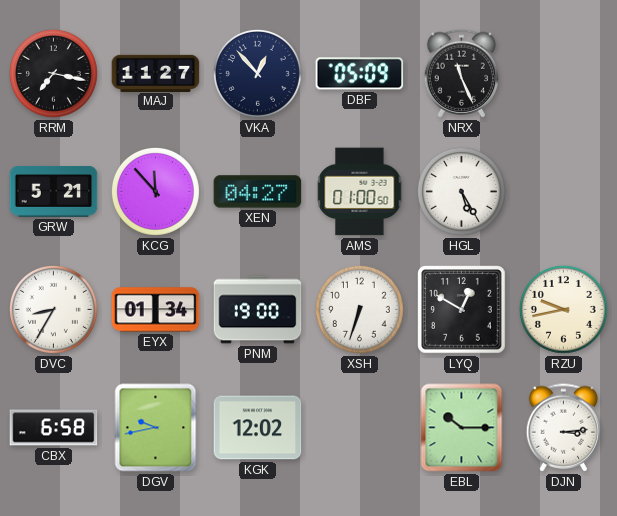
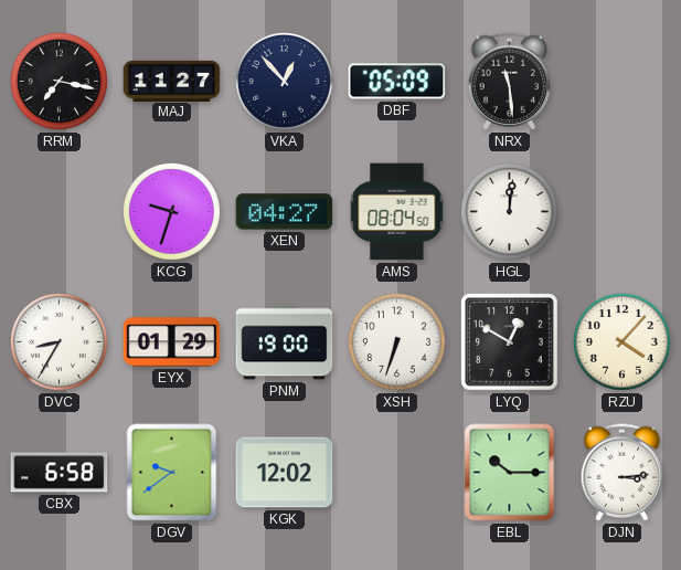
NRX: 11:26 -> 11:29
GRW: 5:21 -> none
KCG: 11:53 -> 9:33
AMS: 01:00 -> 08:04
HGL: 5:25 -> 12:01
EYX: 01:34 -> 01:29
RZU: 9:43 -> 4:07
DGV: 9:43 -> 9:39
